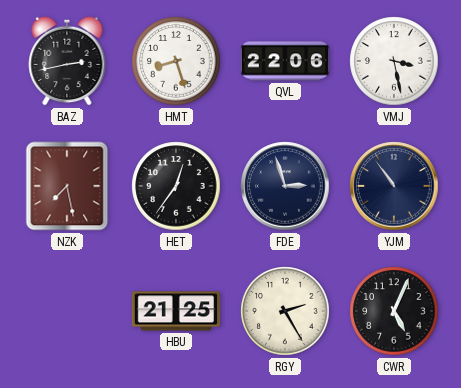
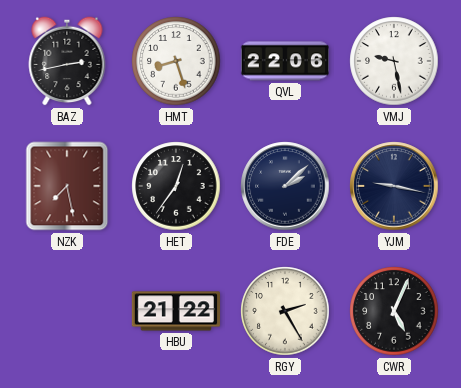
VMJ: 3:28 -> 9:28
FDE: 2:57 -> 2:08
YJM: 10:54 -> 9:17
HBU: 21:25 -> 21:22
